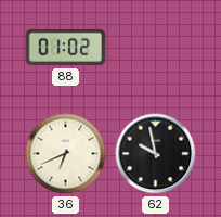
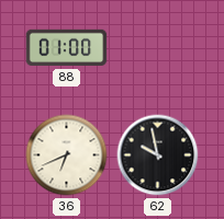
88: 01:02 -> 01:00
